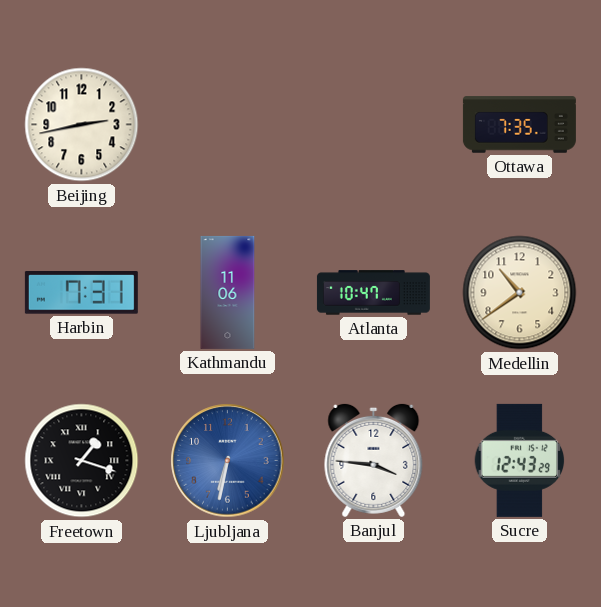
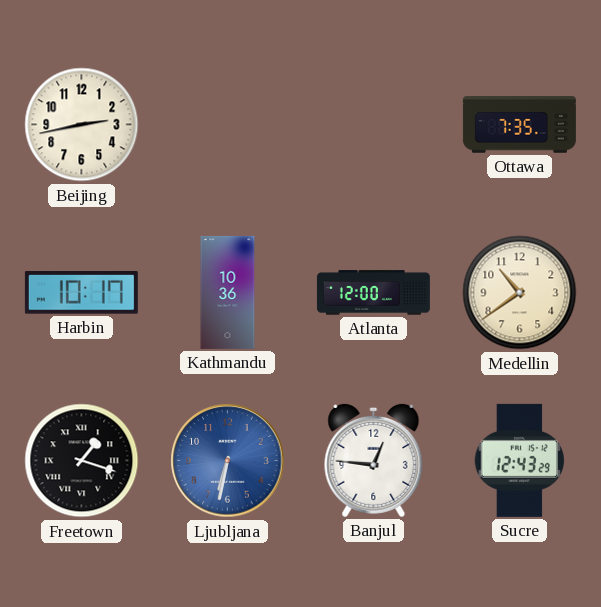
Harbin: 7:31 -> 10:17
Kathmandu: 11:06 -> 10:36
Atlanta: 10:47 -> 12:00
Banjul: 3:46 -> 12:46
